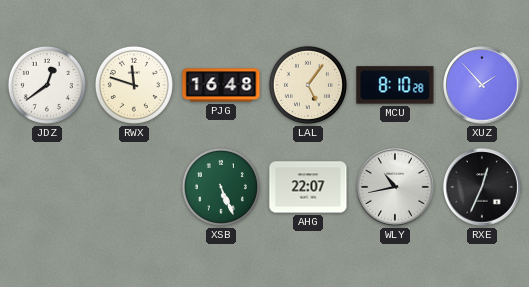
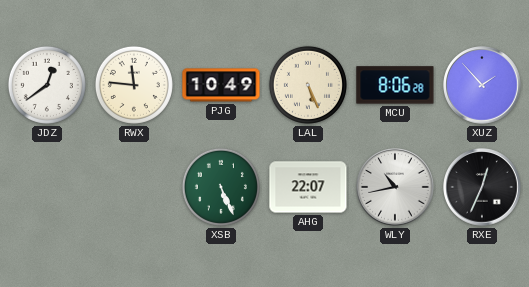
RWX: 11:48 -> 11:46
PJG: 16:48 -> 10:49
LAL: 5:06 -> 5:26
MCU: 8:10 -> 8:06
